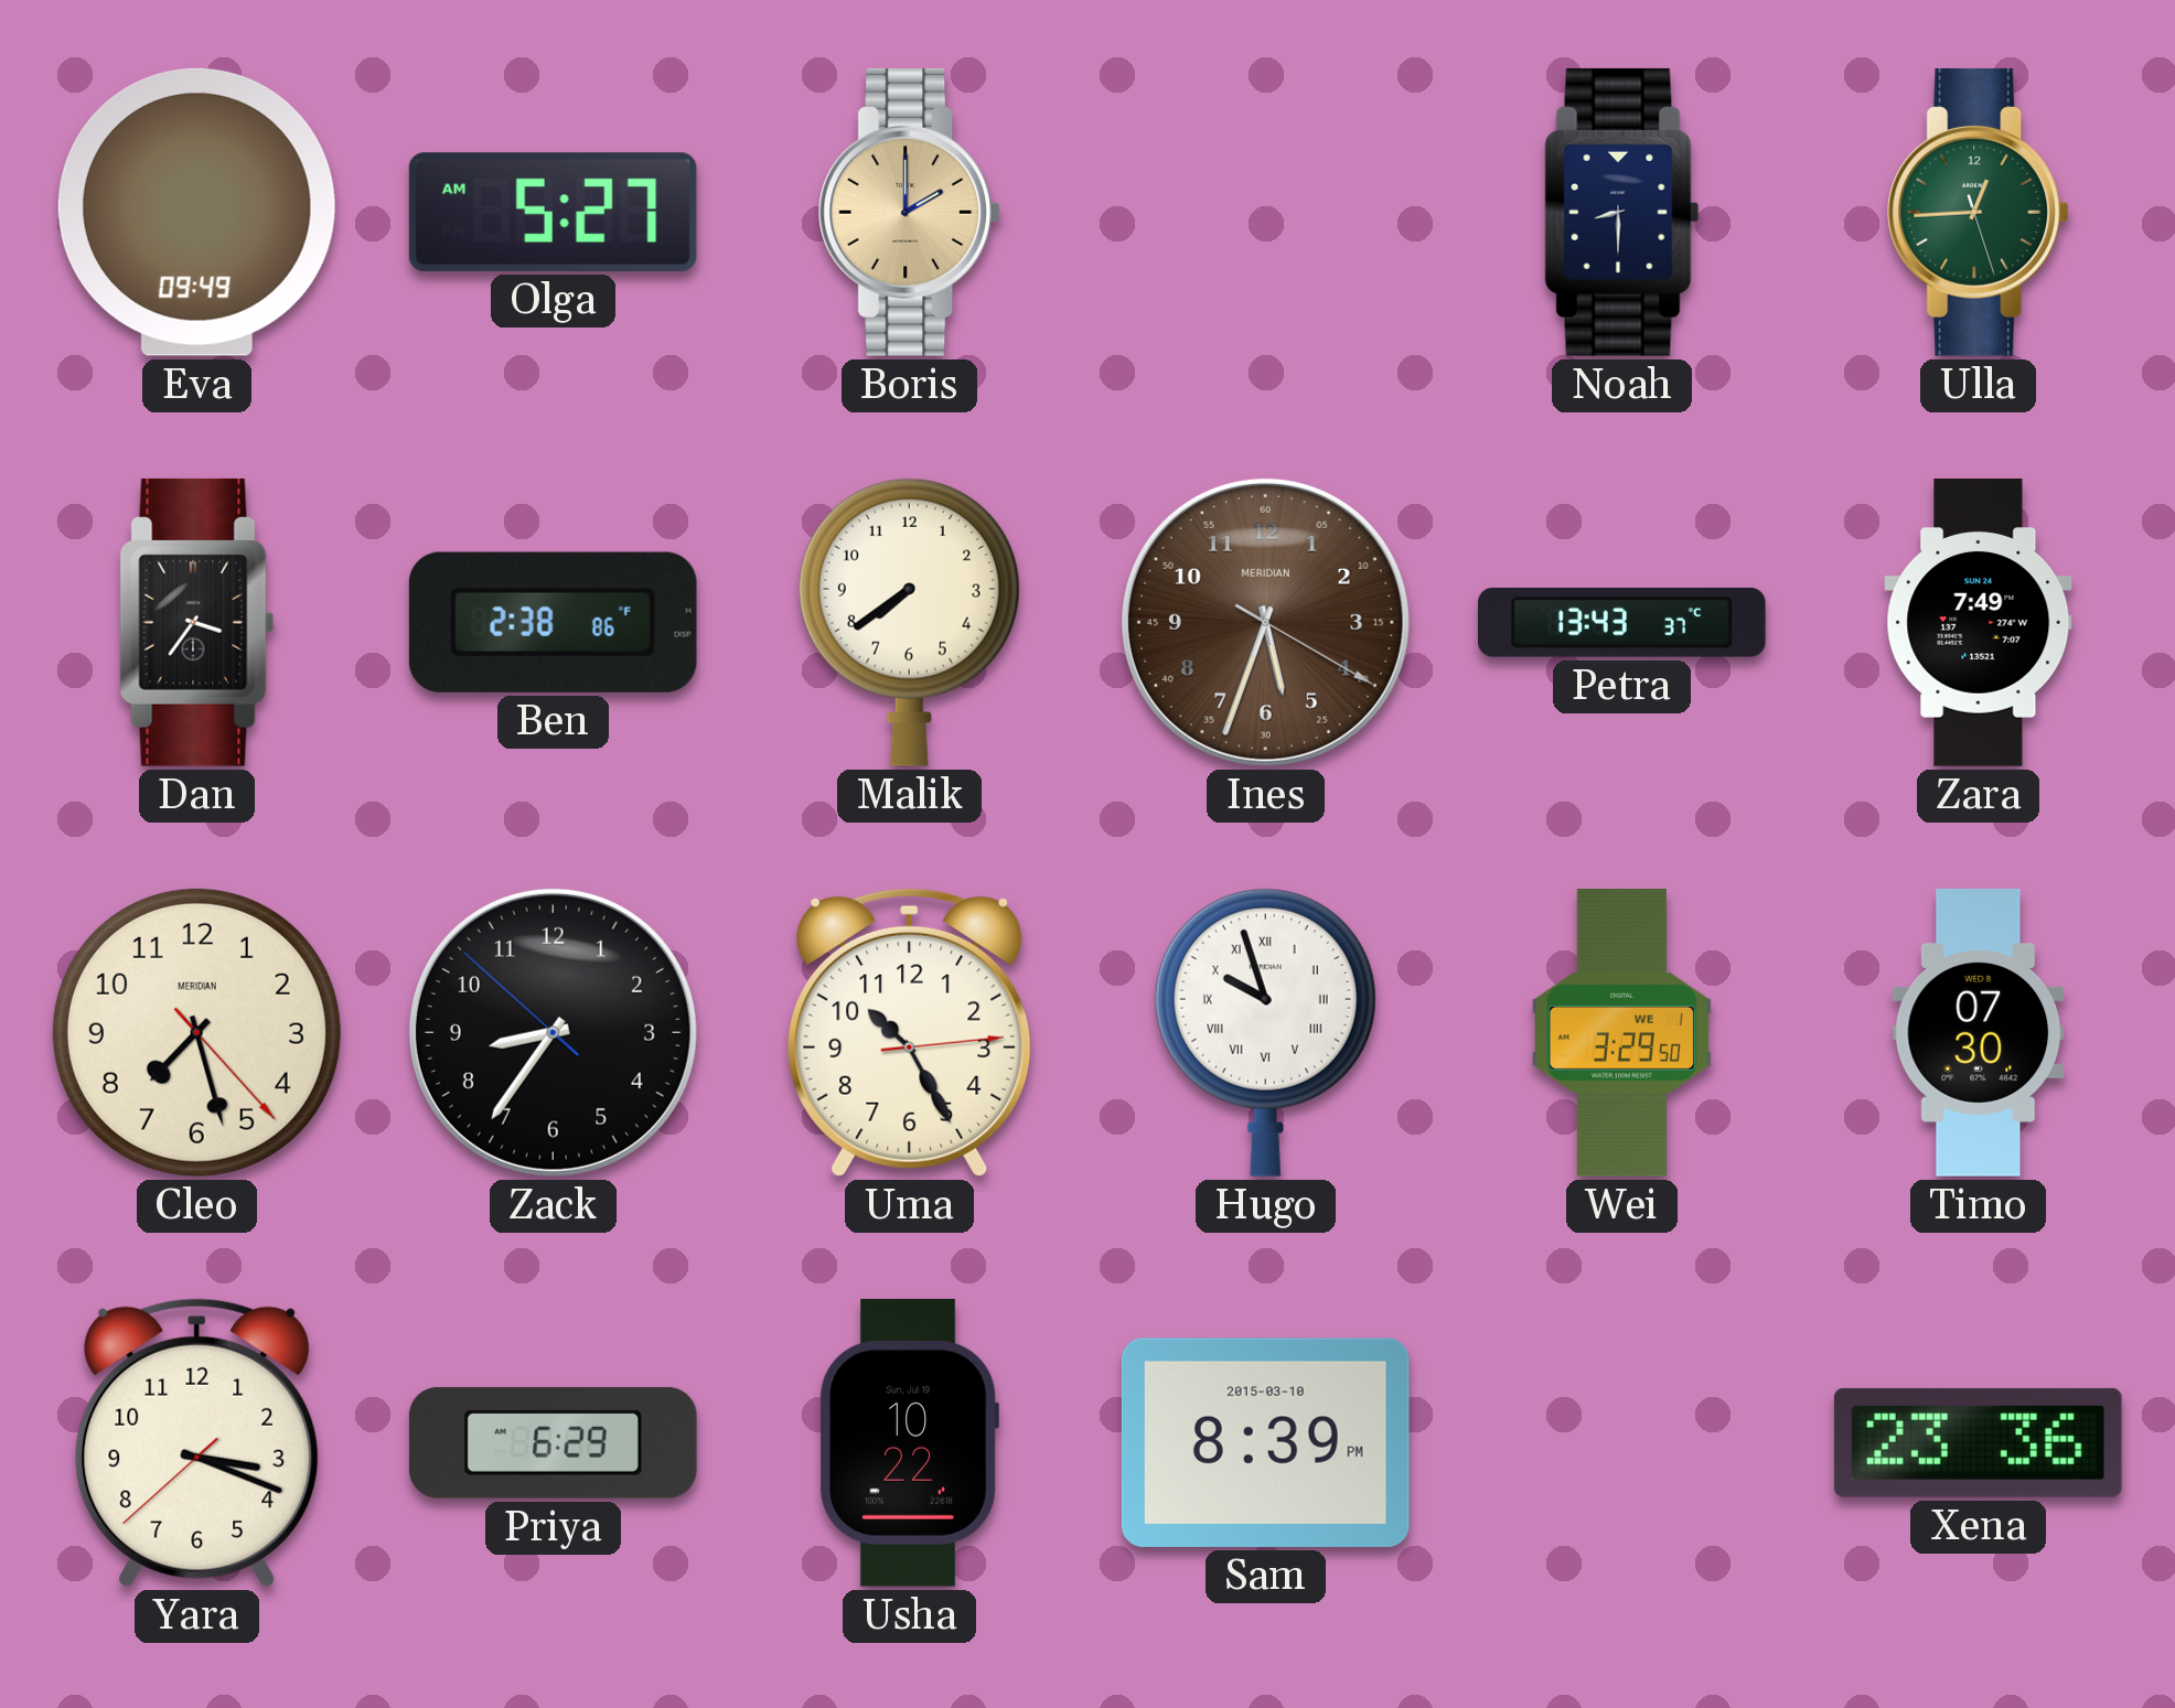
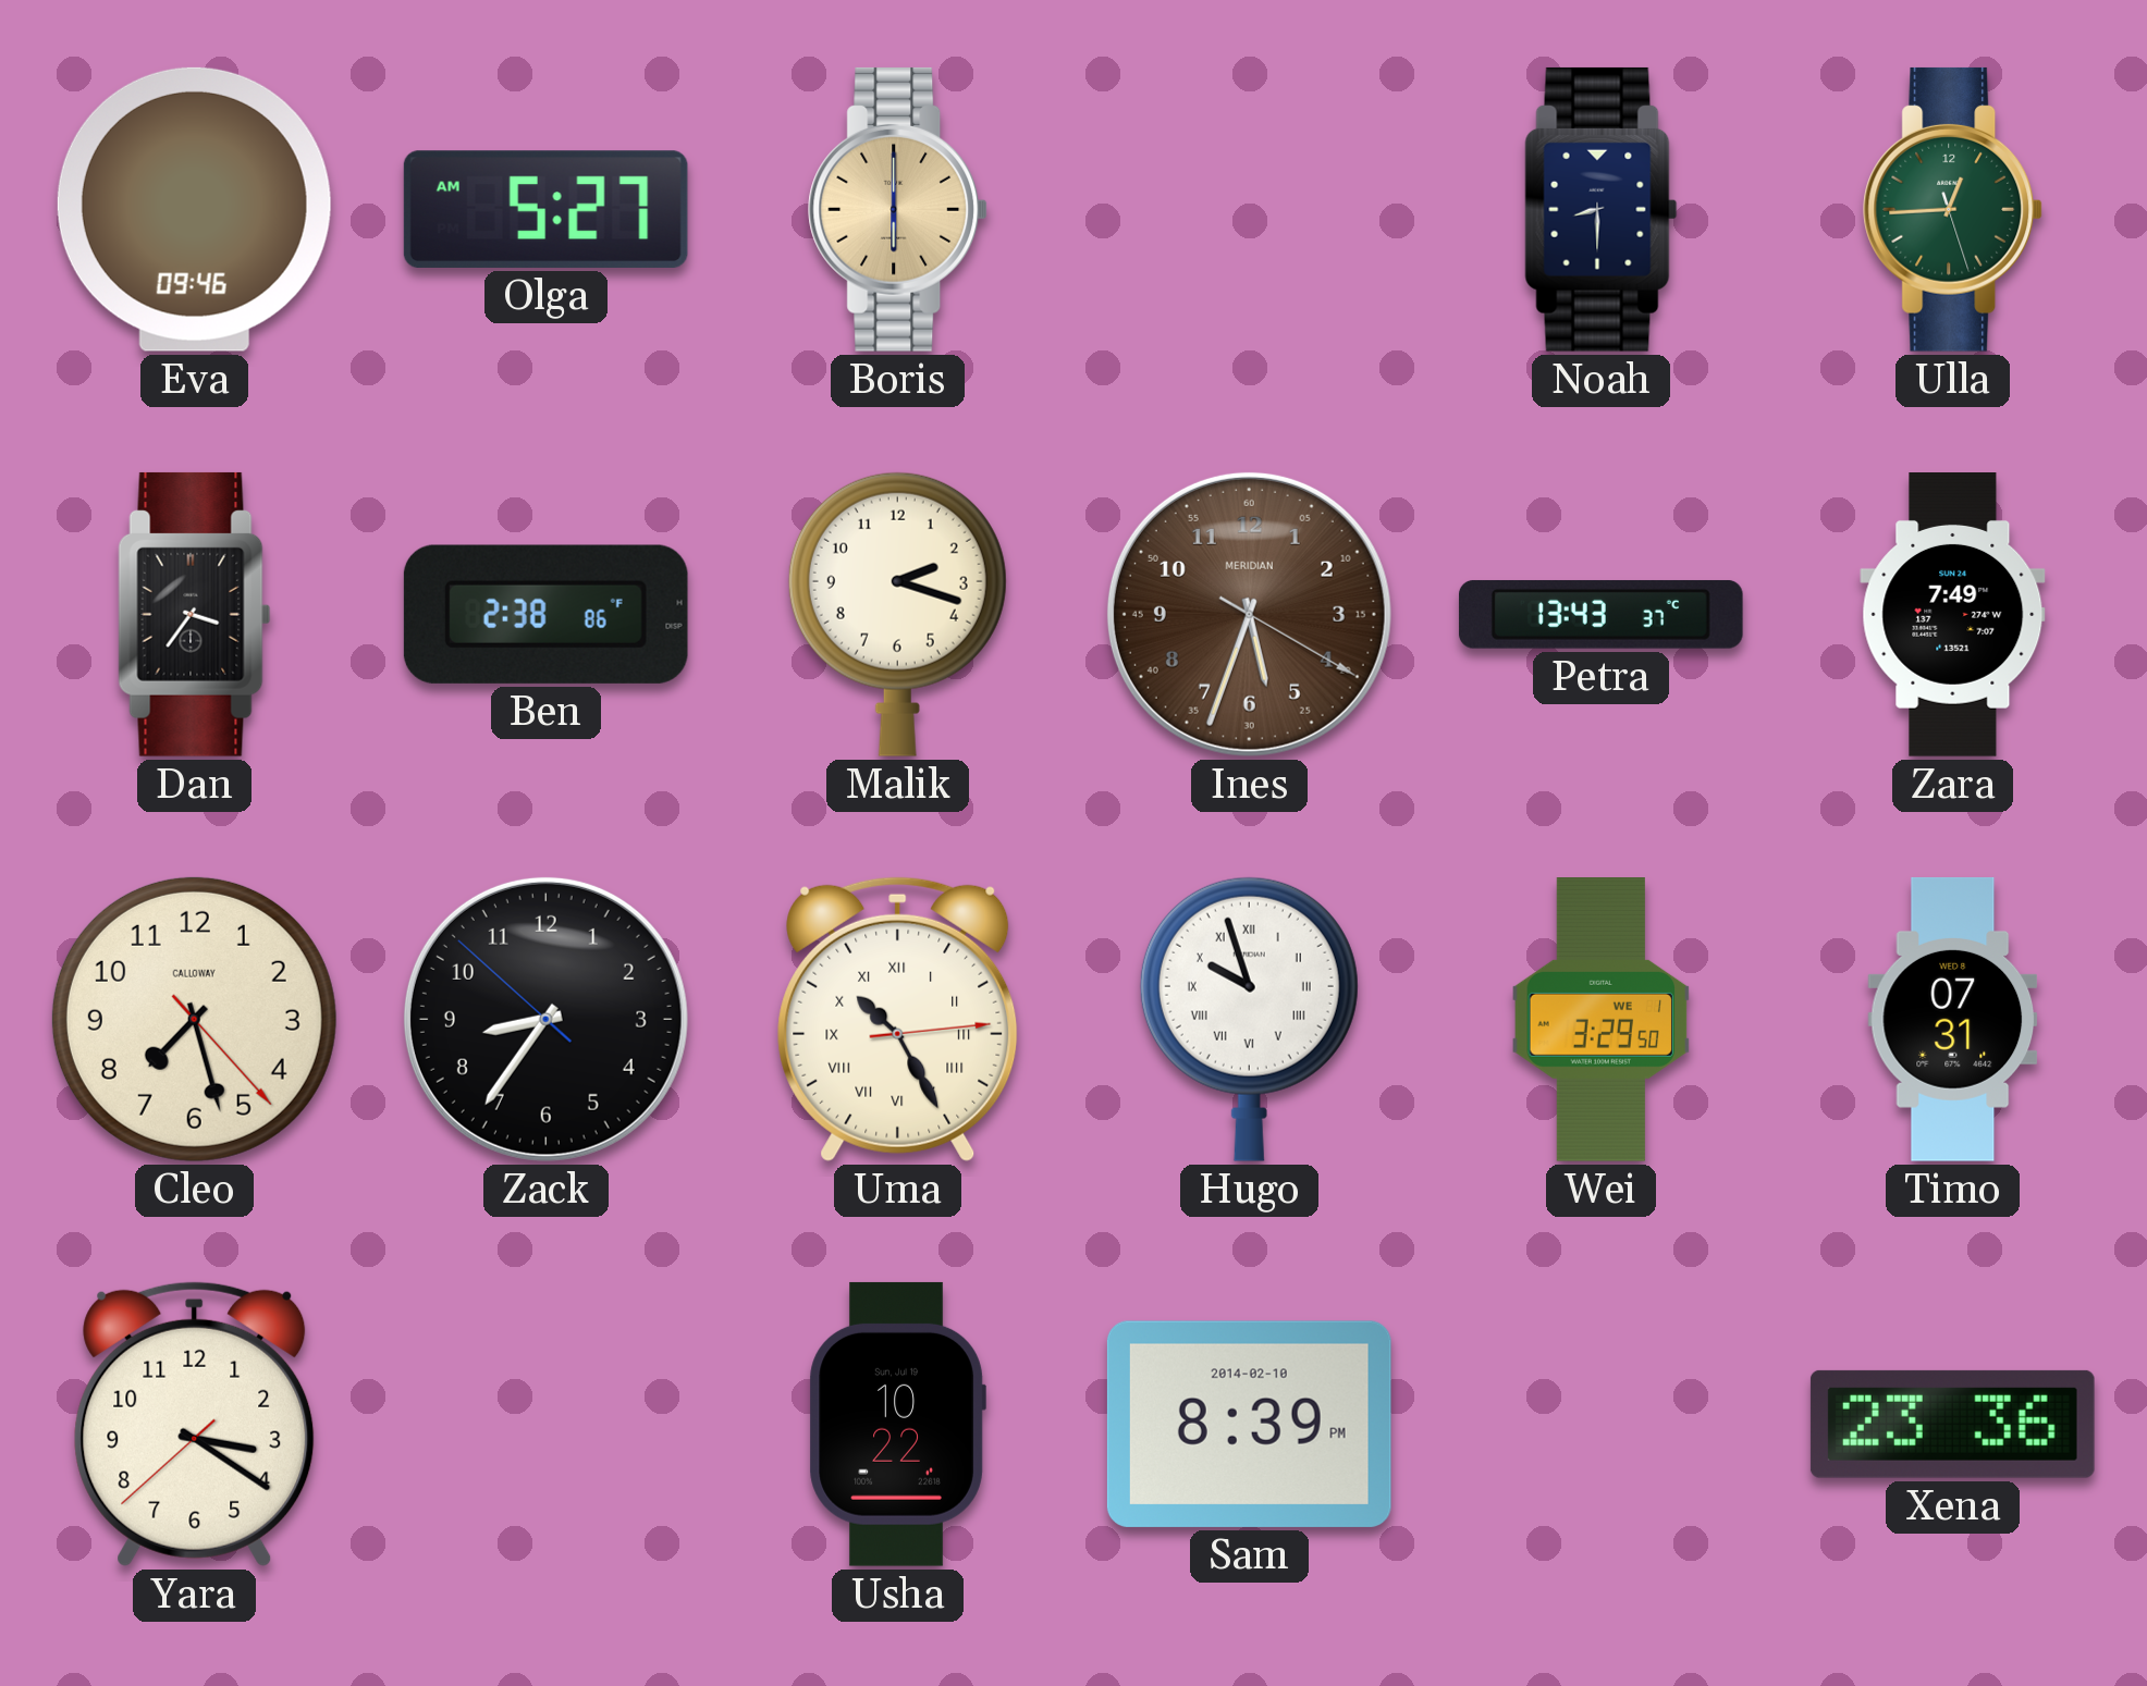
Eva: 09:49 -> 09:46
Boris: 2:00 -> 6:00
Malik: 7:39 -> 2:18
Cleo brand: MERIDIAN -> CALLOWAY
Uma numerals: Arabic -> Roman
Timo: 07:30 -> 07:31
Yara: 3:18 -> 3:20
Priya: 6:29 -> none
Sam date: 2015-03-10 -> 2014-02-10
